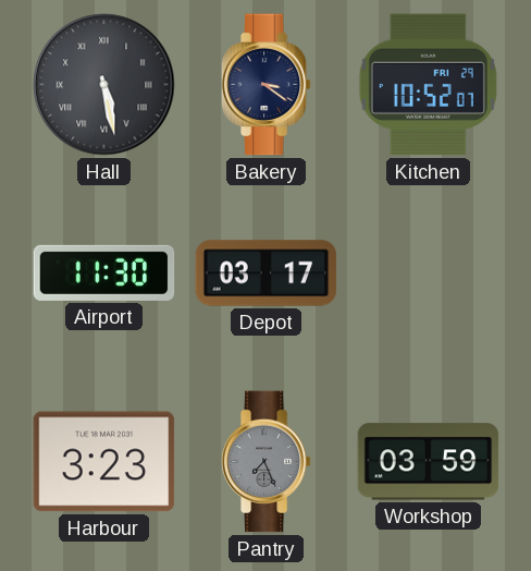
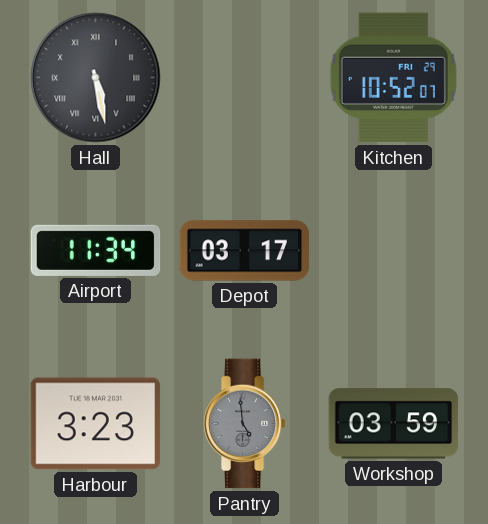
Bakery: 3:21 -> none
Airport: 11:30 -> 11:34
Pantry: 7:26 -> 4:59
